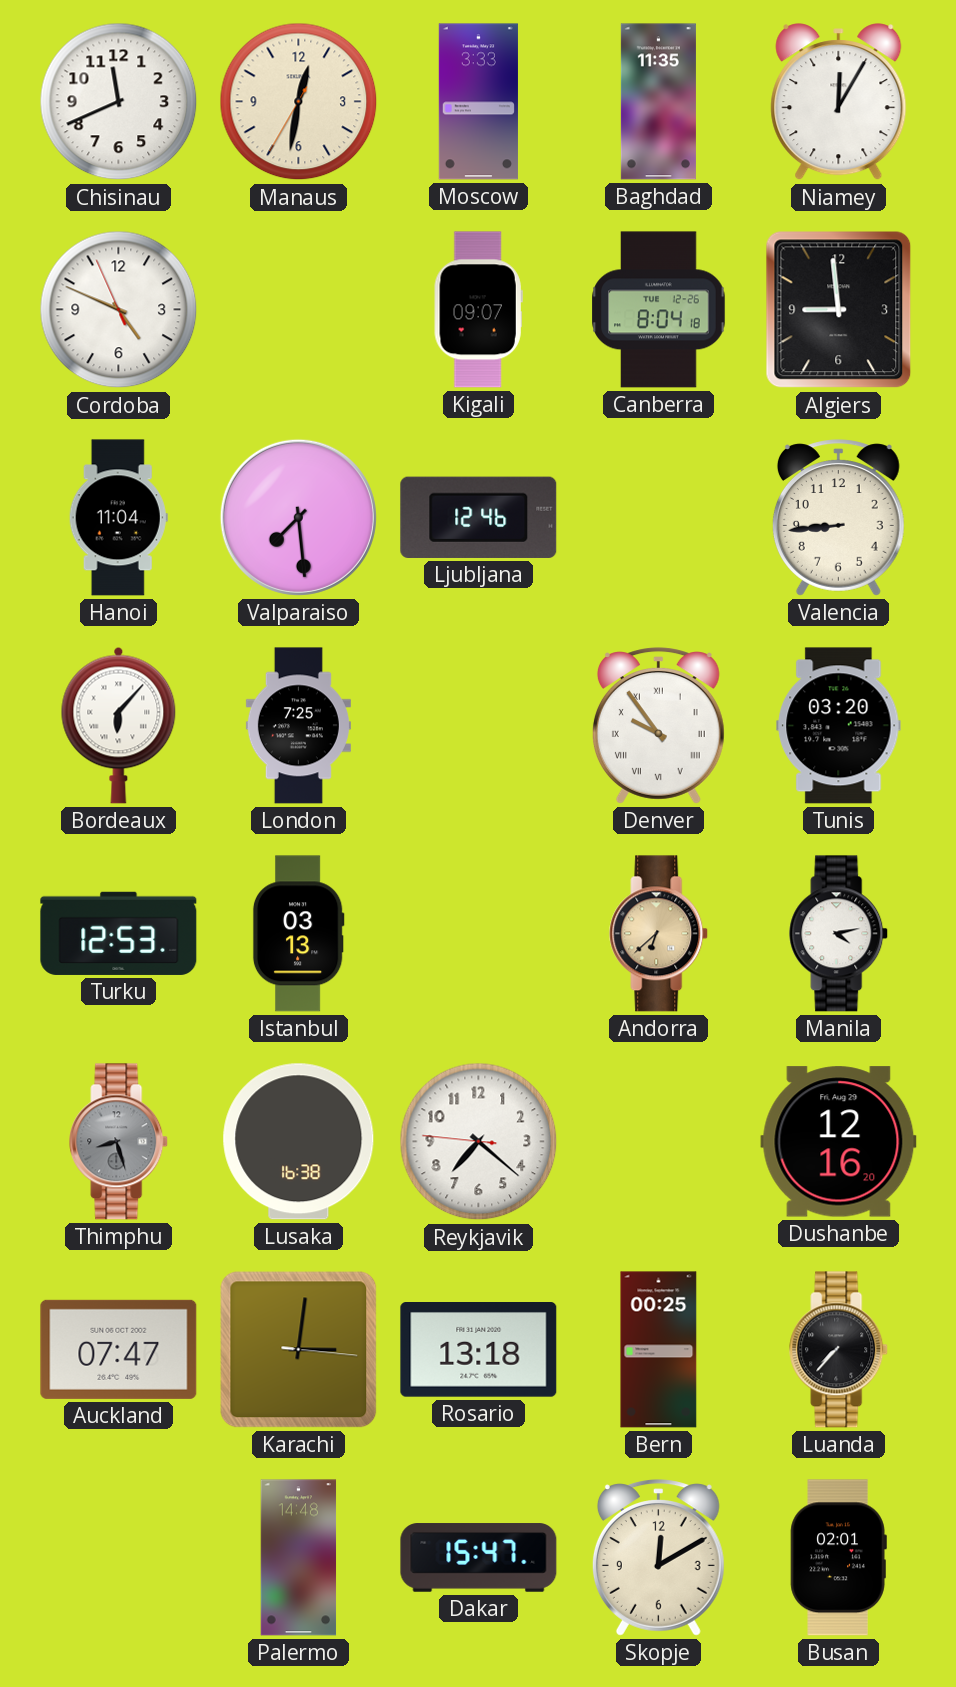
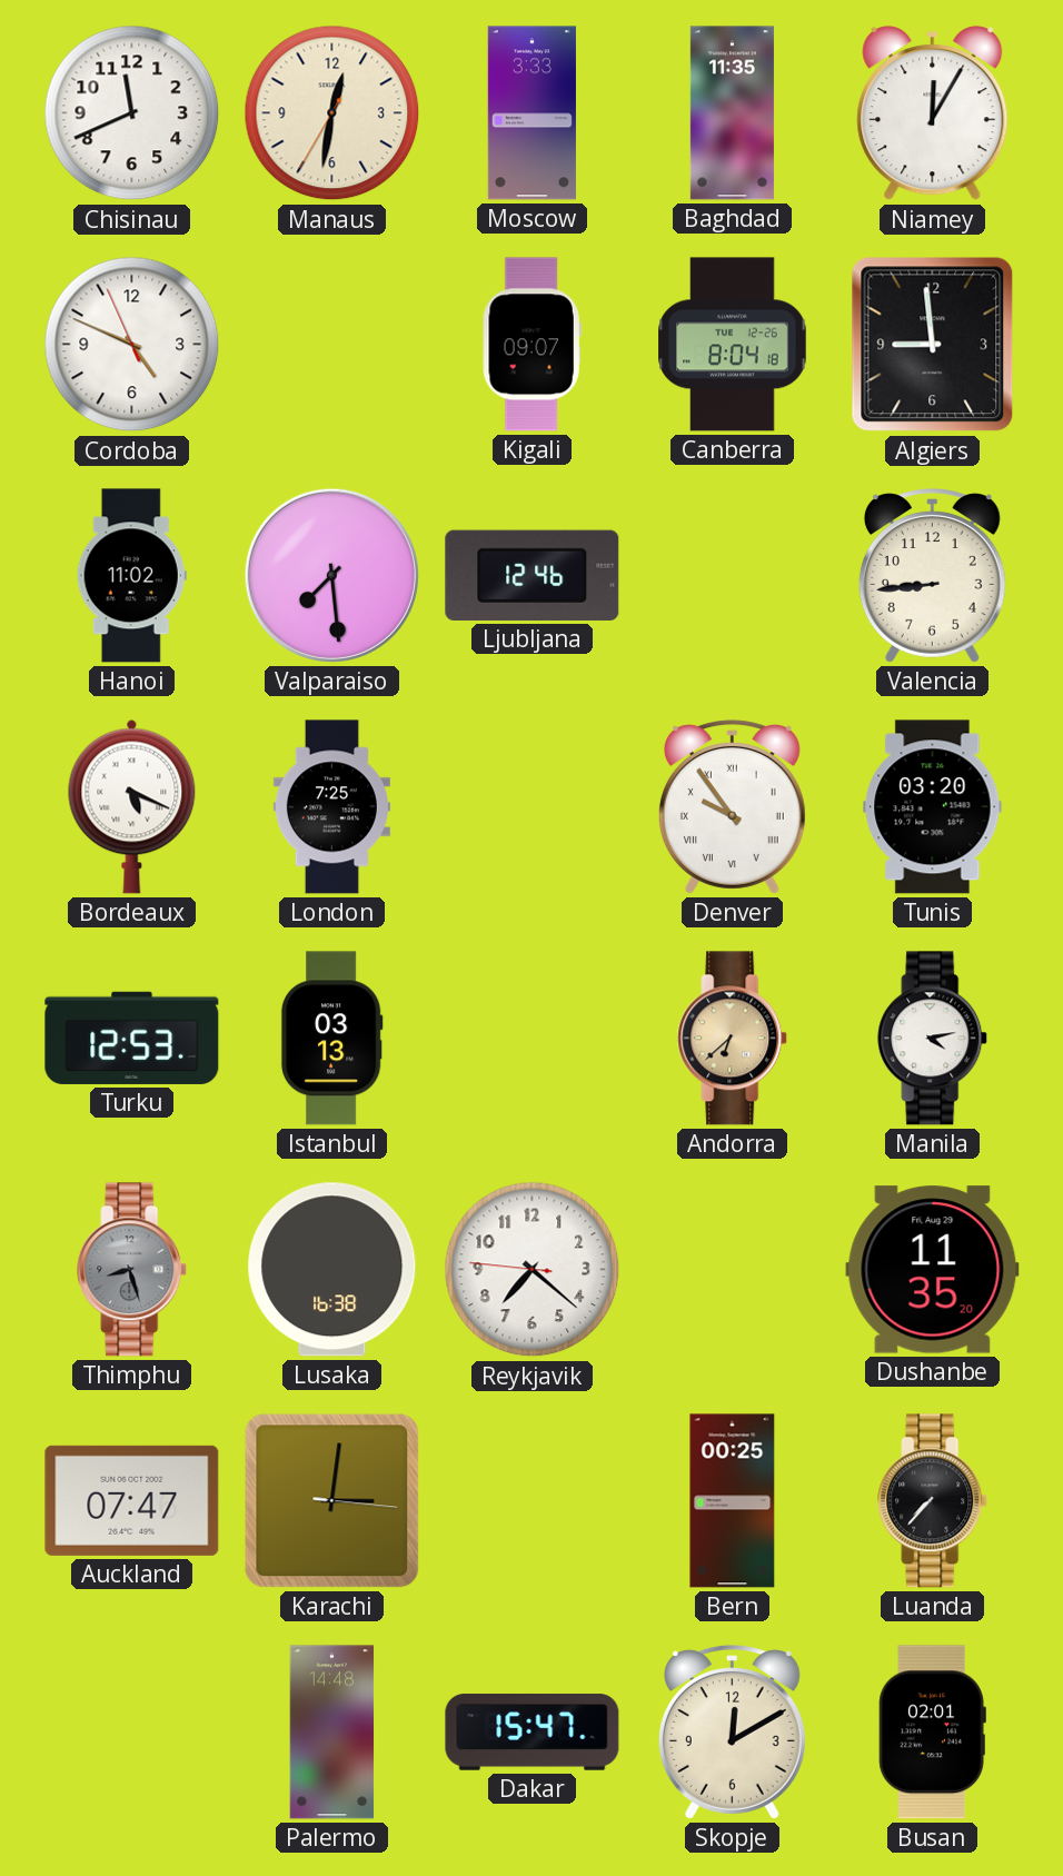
Hanoi: 11:04 -> 11:02
Bordeaux: 6:07 -> 5:19
Dushanbe: 12:16 -> 11:35
Rosario: 13:18 -> none
